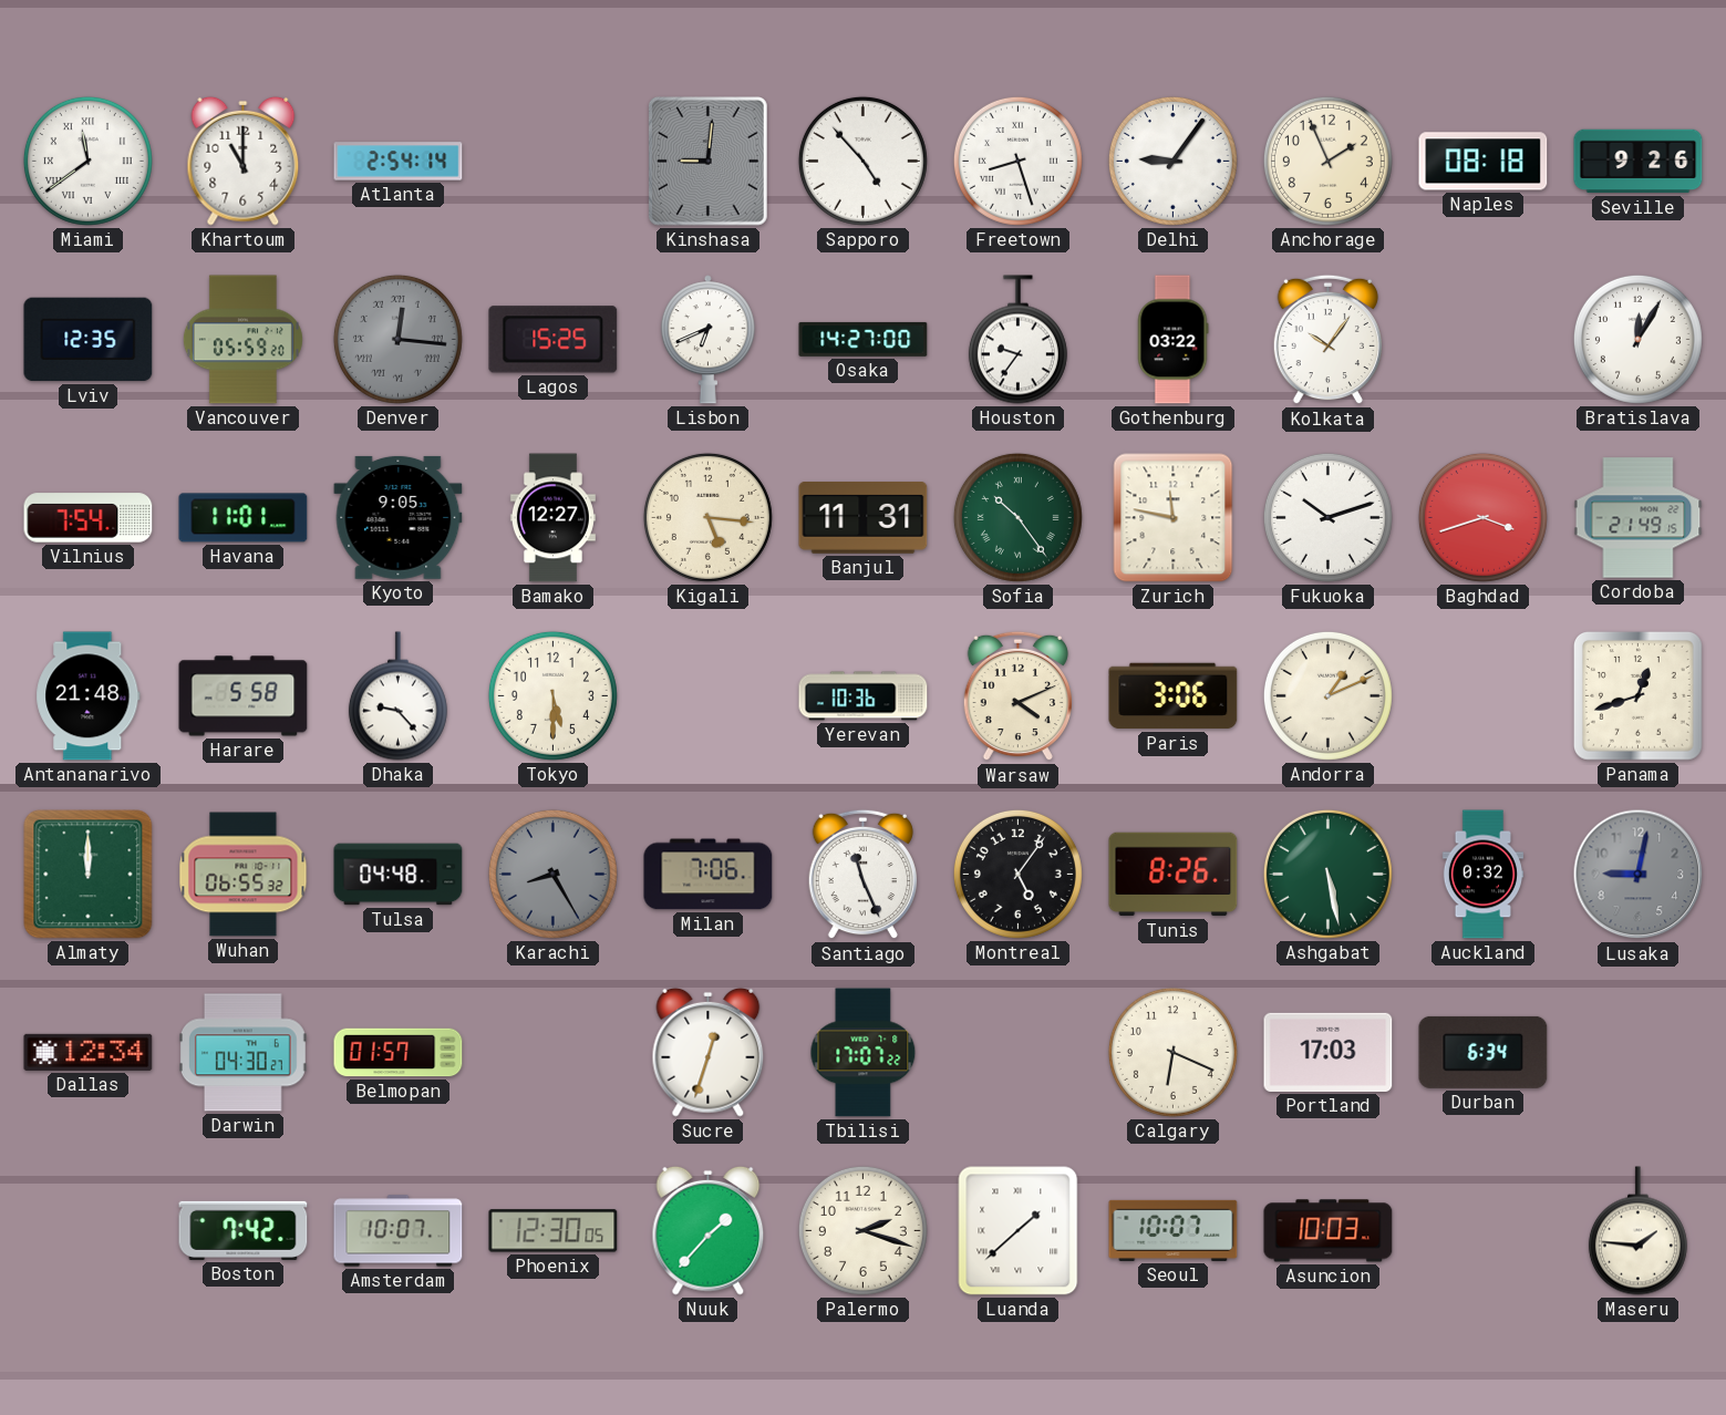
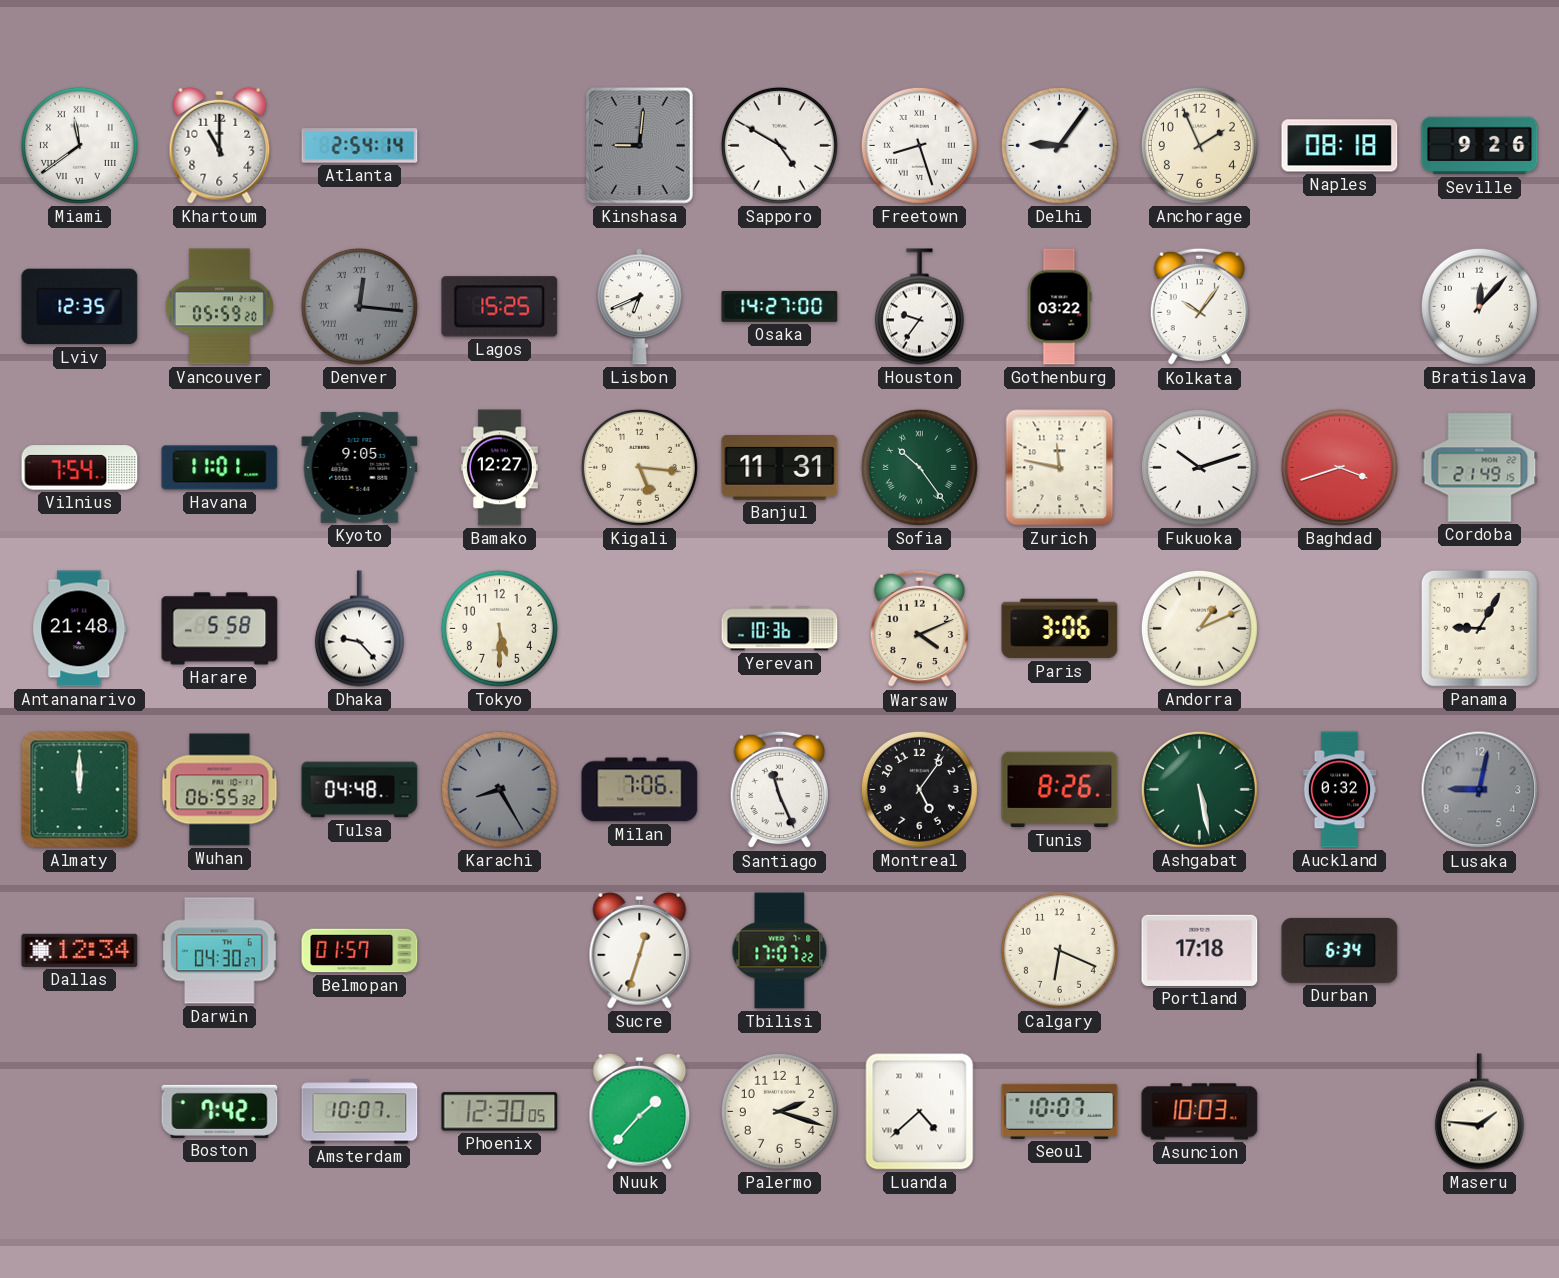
Sapporo: 4:53 -> 4:50
Bratislava: 12:05 -> 12:07
Panama: 12:42 -> 9:05
Portland: 17:03 -> 17:18
Luanda: 1:38 -> 4:38
